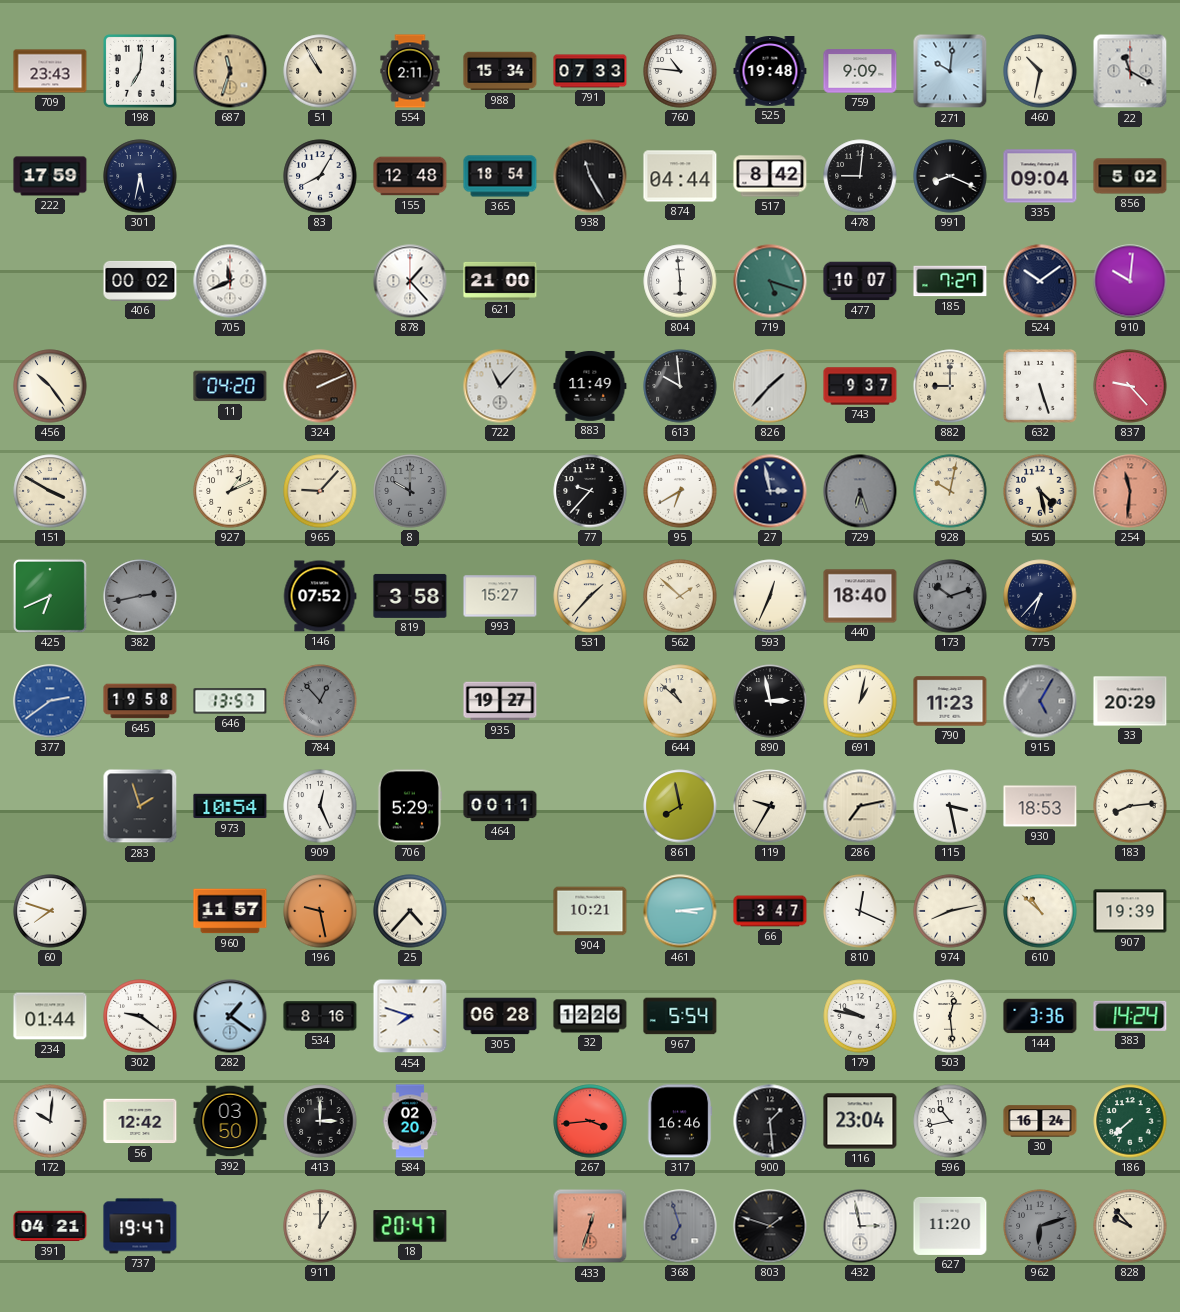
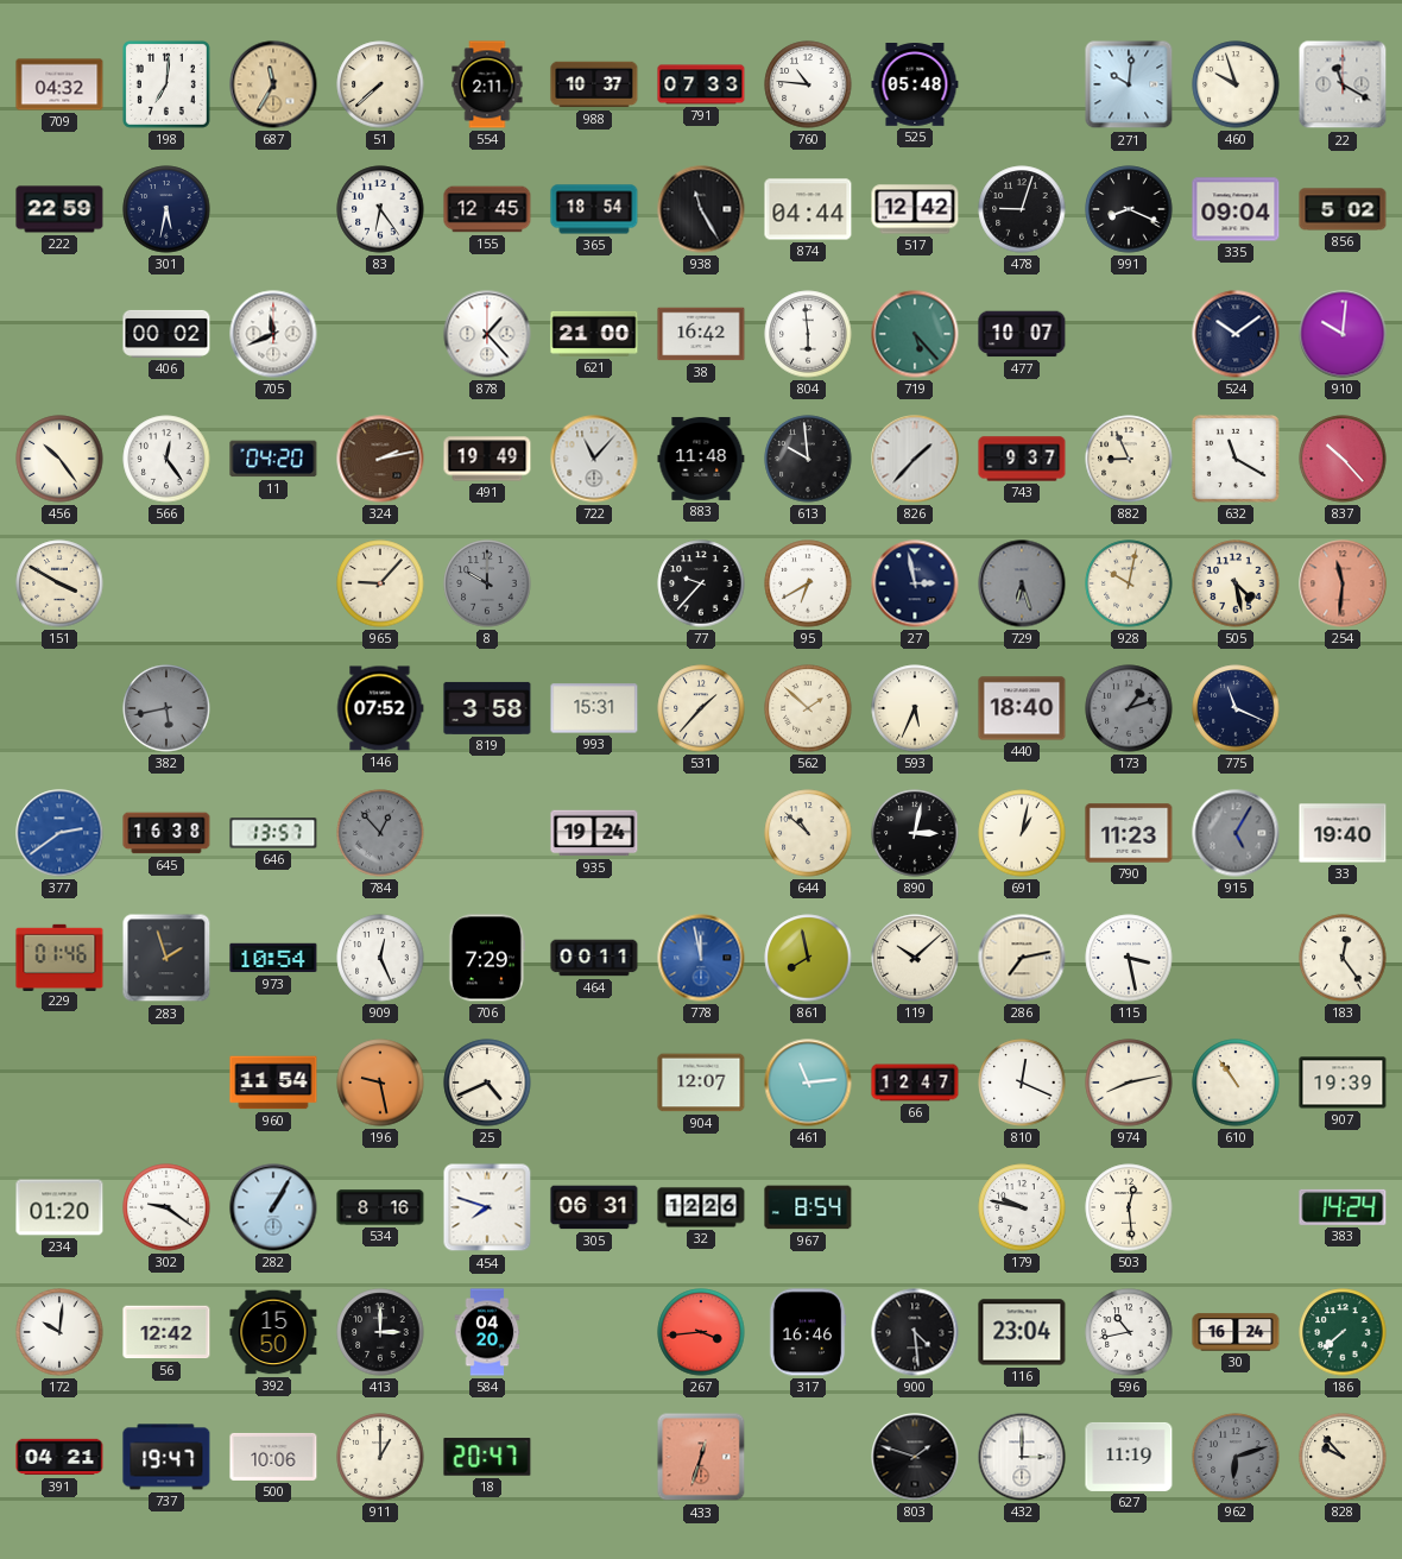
709: 23:43 -> 04:32
687: 11:33 -> 11:35
51: 10:55 -> 7:38
988: 15:34 -> 10:37
525: 19:48 -> 05:48
759: 9:09 -> none
460: 10:32 -> 9:57
222: 17:59 -> 22:59
83: 8:05 -> 6:24
155: 12:48 -> 12:45
517: 8:42 -> 12:42
478: 9:01 -> 9:03
38: none -> 16:42
719: 5:18 -> 5:23
185: 7:27 -> none
566: none -> 12:24
324: 2:11 -> 2:13
491: none -> 19:49
883: 11:49 -> 11:48
882: 9:00 -> 8:56
632: 5:27 -> 11:20
837: 9:23 -> 10:23
927: 1:11 -> none
425: 6:41 -> none
382: 2:43 -> 5:43
993: 15:27 -> 15:31
593: 12:34 -> 5:34
173: 10:12 -> 1:12
775: 6:37 -> 11:19
645: 19:58 -> 16:38
935: 19:27 -> 19:24
890: 2:58 -> 3:02
33: 20:29 -> 19:40
229: none -> 01:46
706: 5:29 -> 7:29
778: none -> 11:58
119: 9:35 -> 10:08
930: 18:53 -> none
183: 8:14 -> 12:24
60: 7:48 -> none
960: 11:57 -> 11:54
25: 4:37 -> 4:41
904: 10:21 -> 12:07
461: 3:14 -> 11:14
66: 3:47 -> 12:47
610: 10:52 -> 10:54
234: 01:44 -> 01:20
282: 1:21 -> 1:05
305: 06:28 -> 06:31
967: 5:54 -> 8:54
144: 3:36 -> none
392: 03:50 -> 15:50
584: 02:20 -> 04:20
900: 1:29 -> 4:29
500: none -> 10:06
368: 6:57 -> none
432: 2:58 -> 3:00
627: 11:20 -> 11:19
